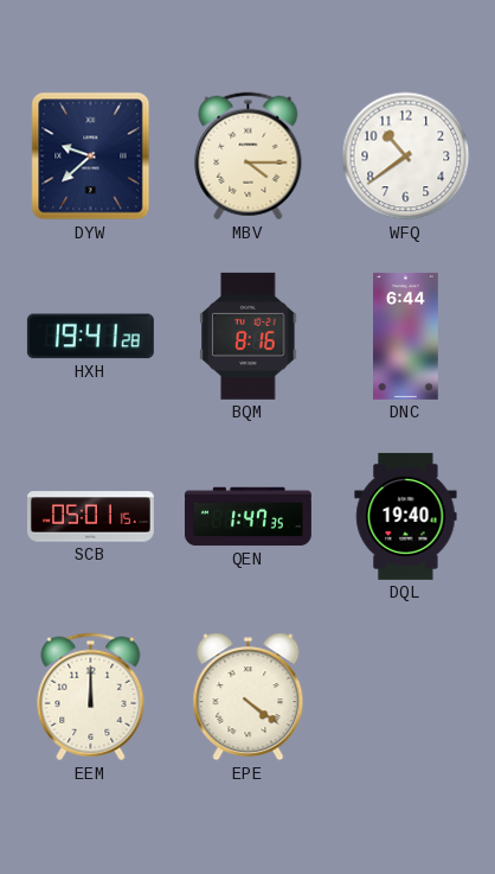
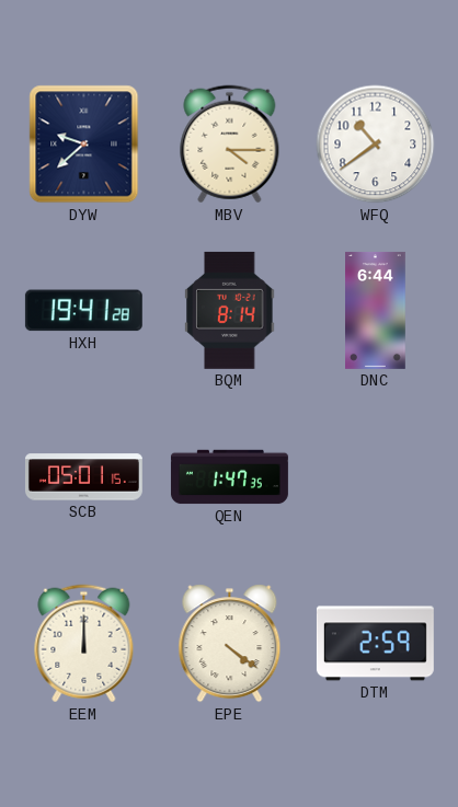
BQM: 8:16 -> 8:14
DQL: 19:40 -> none
DTM: none -> 2:59
